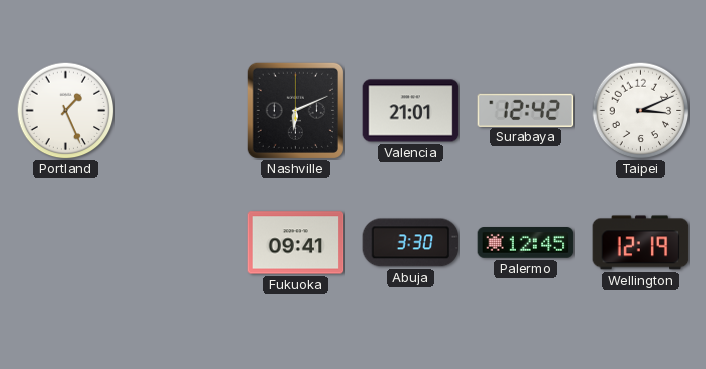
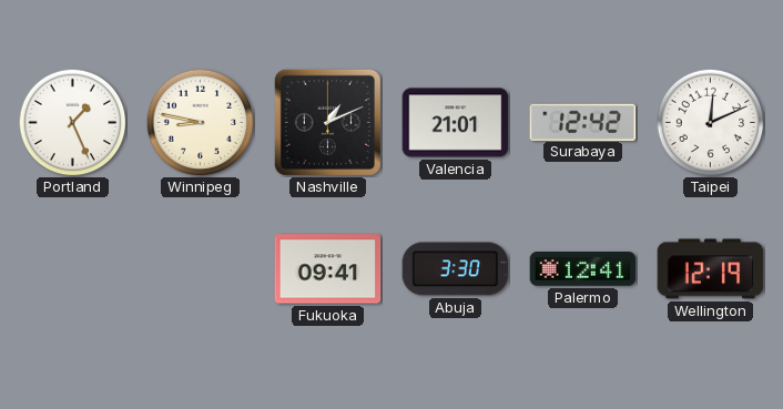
Winnipeg: none -> 8:47
Nashville: 6:11 -> 1:11
Taipei: 3:11 -> 12:11
Palermo: 12:45 -> 12:41
